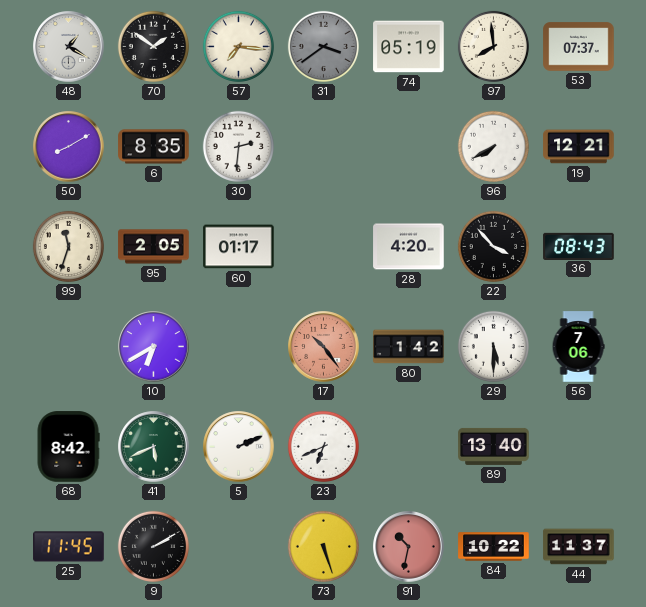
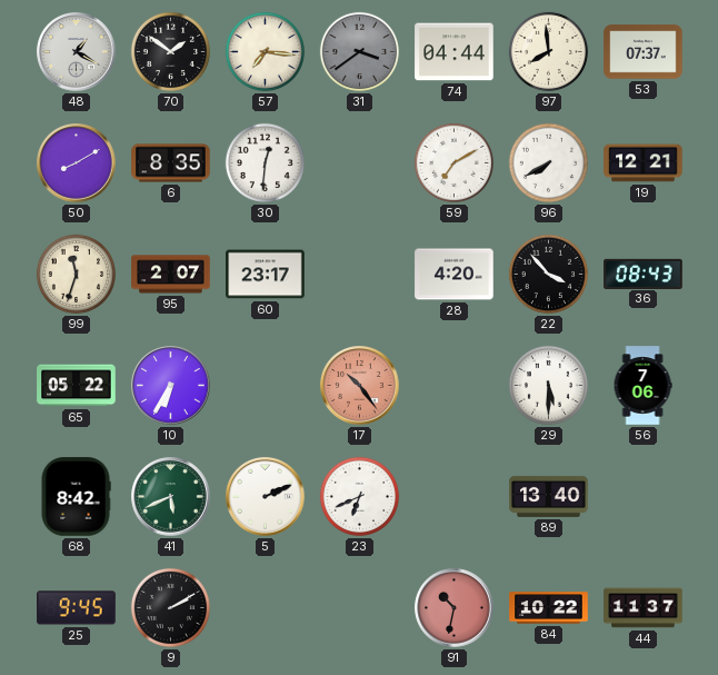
74: 05:19 -> 04:44
30: 2:31 -> 12:31
59: none -> 7:10
95: 2:05 -> 2:07
60: 01:17 -> 23:17
65: none -> 05:22
10: 6:40 -> 6:35
80: 1:42 -> none
25: 11:45 -> 9:45
73: 5:27 -> none
